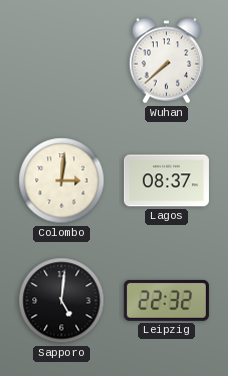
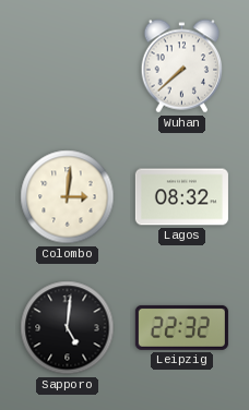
Lagos: 08:37 -> 08:32
